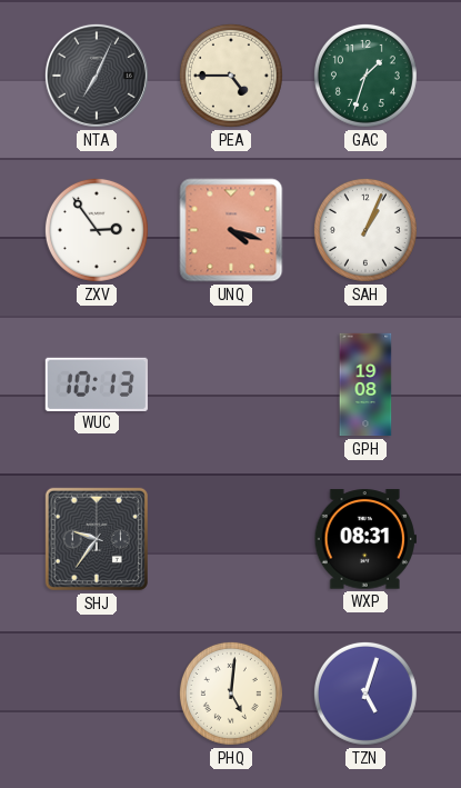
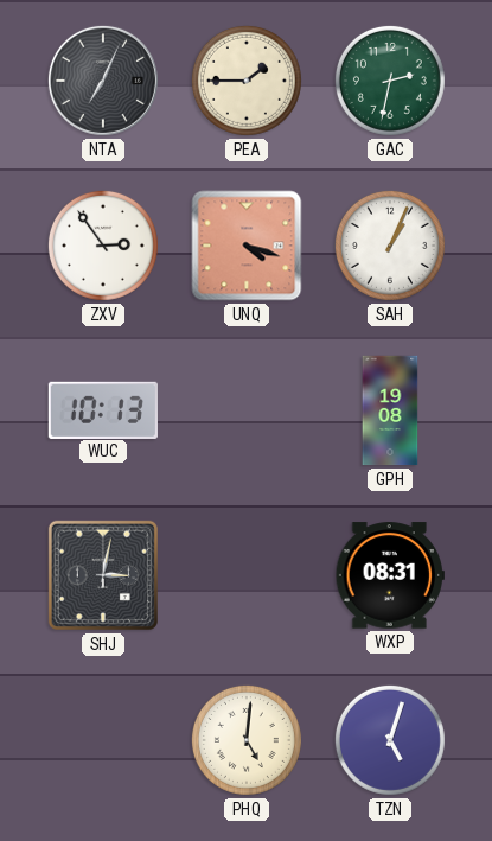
PEA: 4:45 -> 1:45
GAC: 1:33 -> 2:32
SHJ: 9:36 -> 3:02
